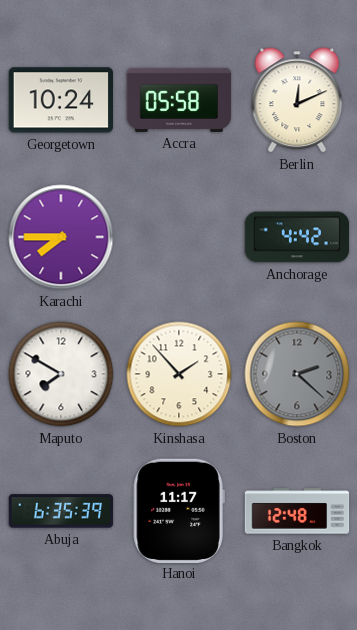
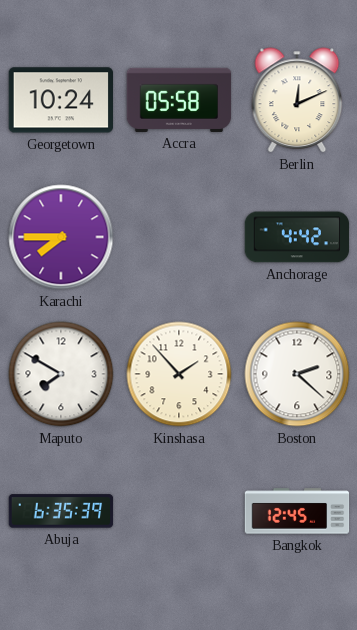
Boston dial: grey -> white
Hanoi: 11:17 -> none
Bangkok: 12:48 -> 12:45
